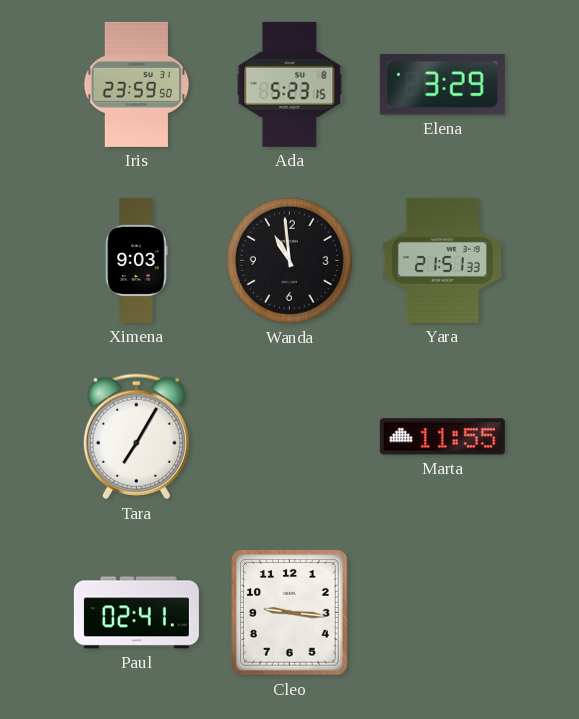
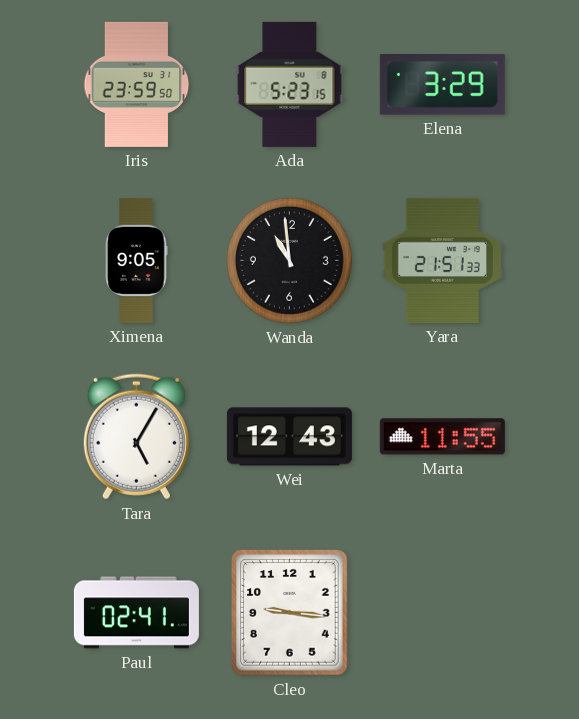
Ximena: 9:03 -> 9:05
Tara: 7:05 -> 5:05
Wei: none -> 12:43
